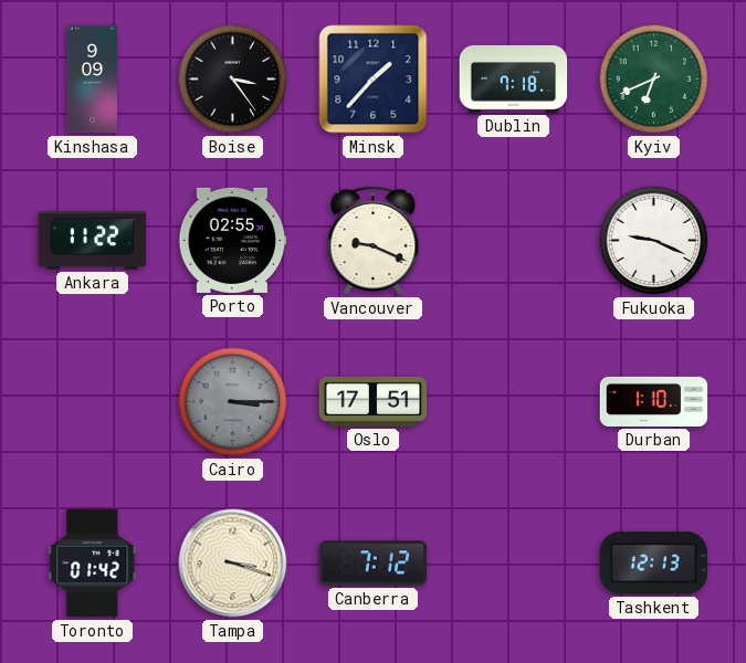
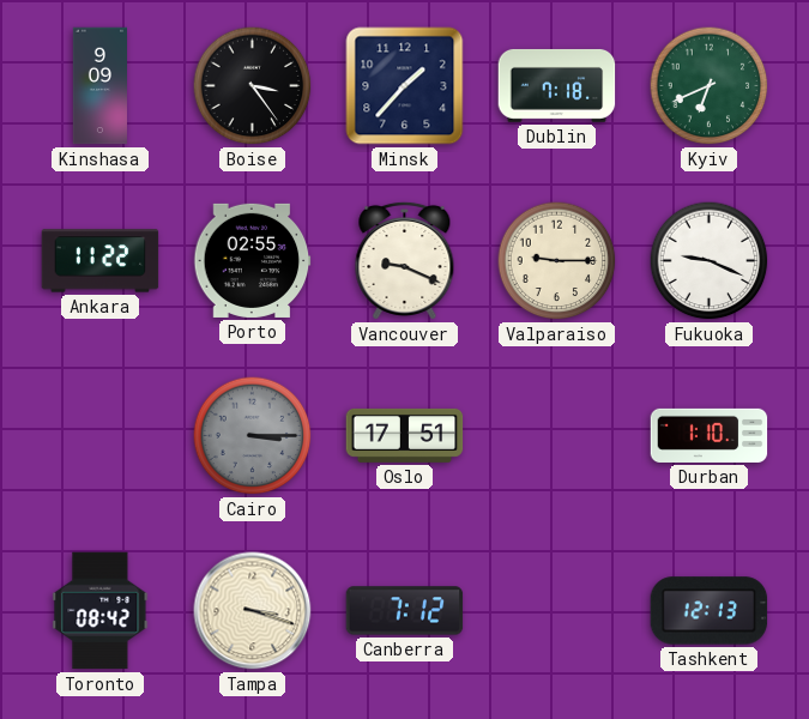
Valparaiso: none -> 9:15
Toronto: 01:42 -> 08:42
